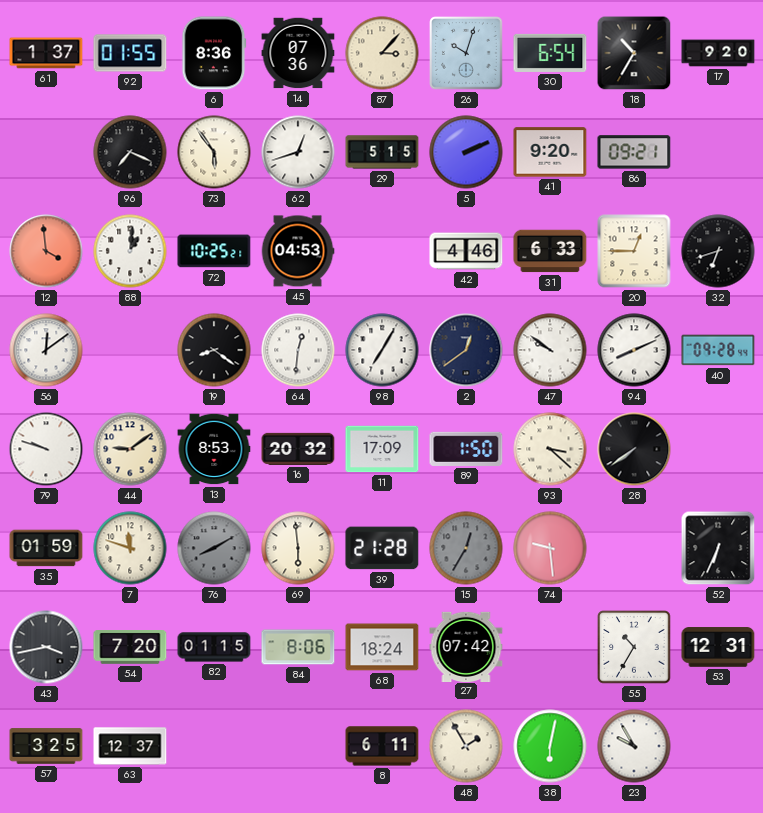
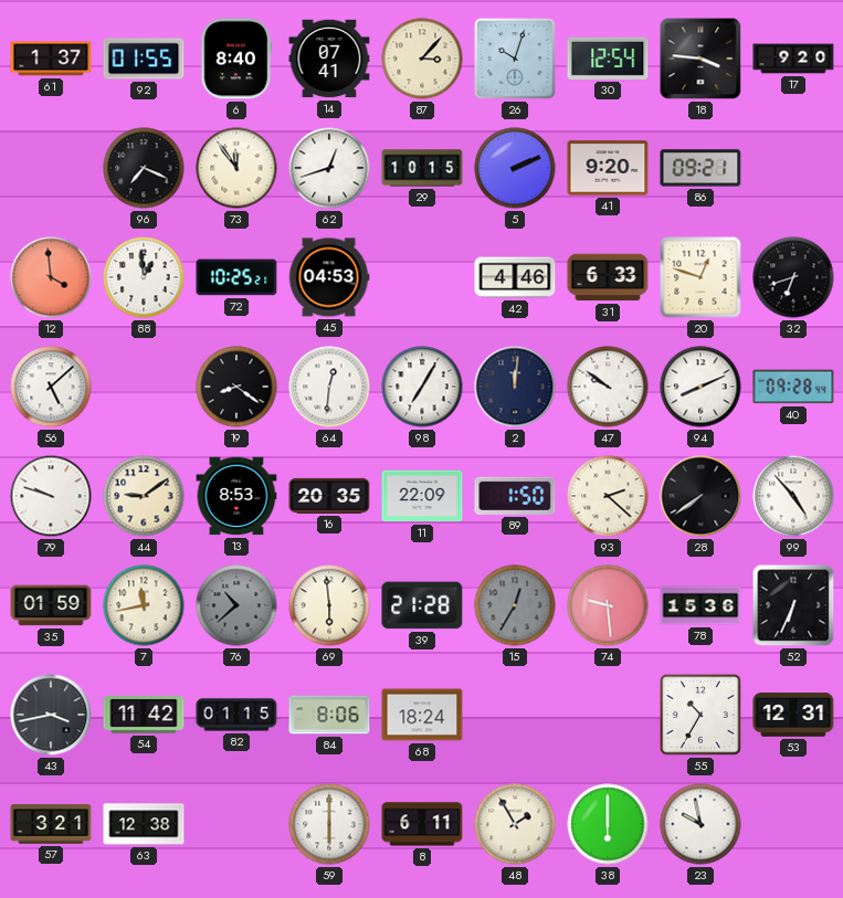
6: 8:36 -> 8:40
14: 07:36 -> 07:41
30: 6:54 -> 12:54
18: 10:35 -> 3:46
73: 5:54 -> 11:54
29: 5:15 -> 10:15
88: 1:01 -> 12:59
20: 12:45 -> 12:48
56: 12:09 -> 5:08
2: 12:39 -> 12:01
16: 20:32 -> 20:35
11: 17:09 -> 22:09
93: 3:22 -> 2:22
99: none -> 4:53
7: 11:48 -> 11:43
76: 8:10 -> 10:38
78: none -> 15:36
54: 7:20 -> 11:42
27: 07:42 -> none
57: 3:25 -> 3:21
63: 12:37 -> 12:38
59: none -> 6:00
38: 6:02 -> 6:00
23: 9:55 -> 9:58
